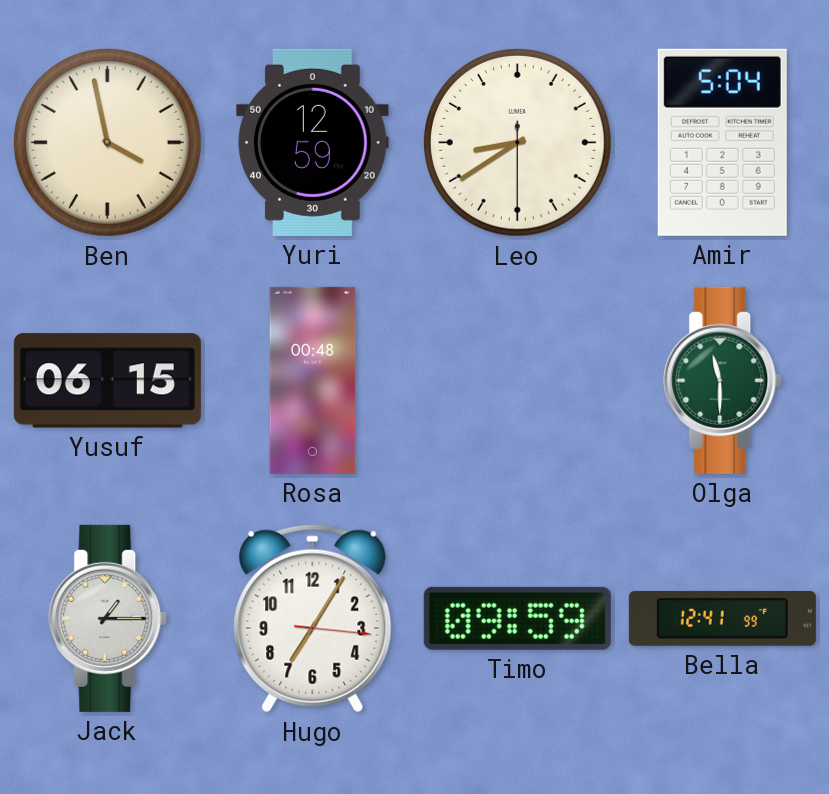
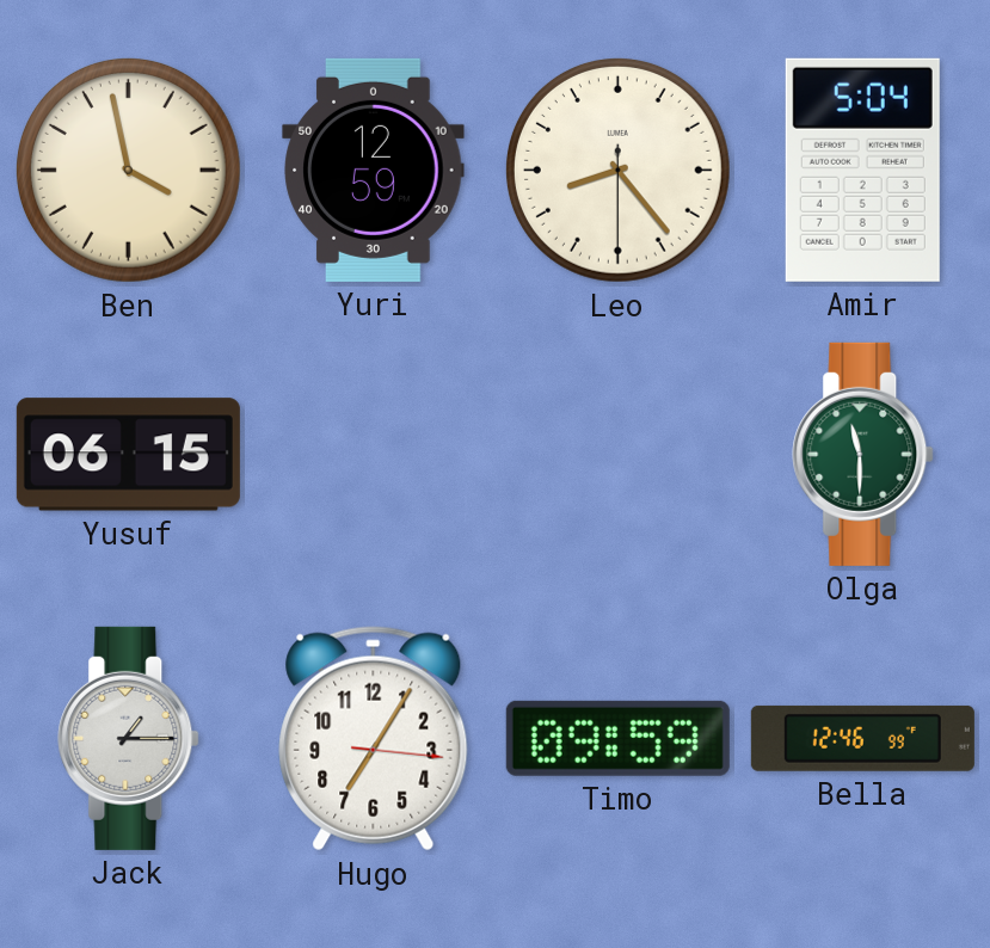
Leo: 8:39 -> 8:23
Rosa: 00:48 -> none
Bella: 12:41 -> 12:46
